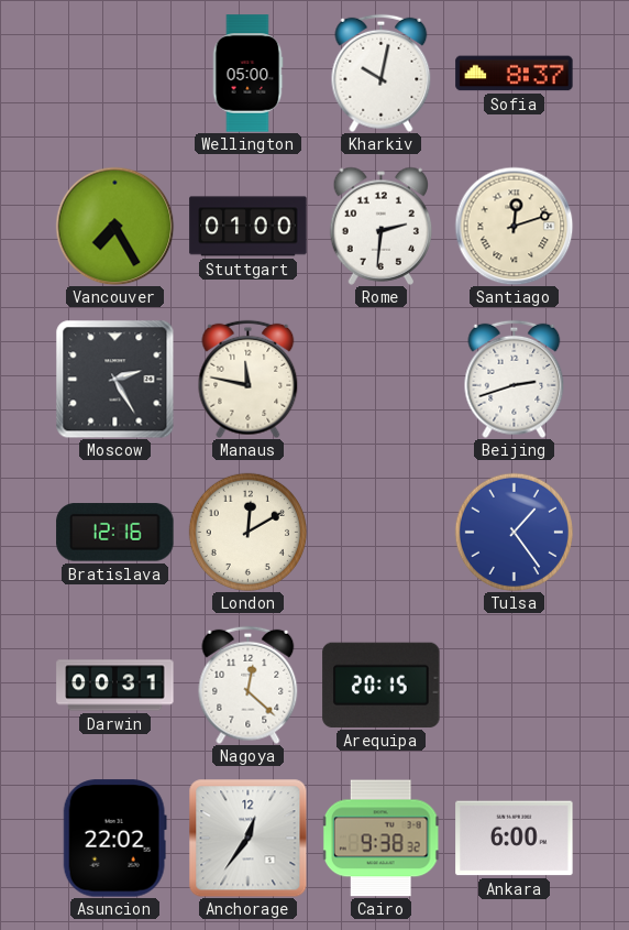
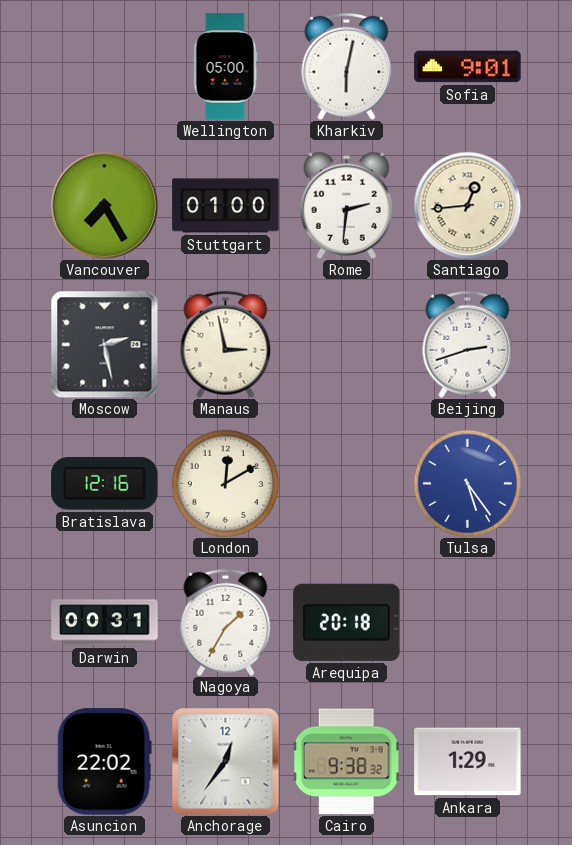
Kharkiv: 10:02 -> 6:02
Sofia: 8:37 -> 9:01
Santiago: 12:12 -> 12:44
Moscow: 2:25 -> 2:28
Manaus: 11:47 -> 2:58
Tulsa: 1:24 -> 5:24
Nagoya: 12:22 -> 1:35
Arequipa: 20:15 -> 20:18
Ankara: 6:00 -> 1:29
